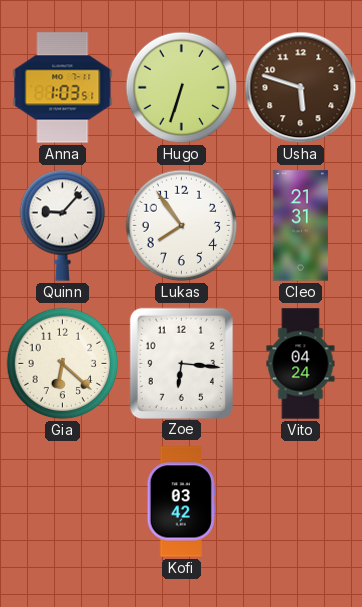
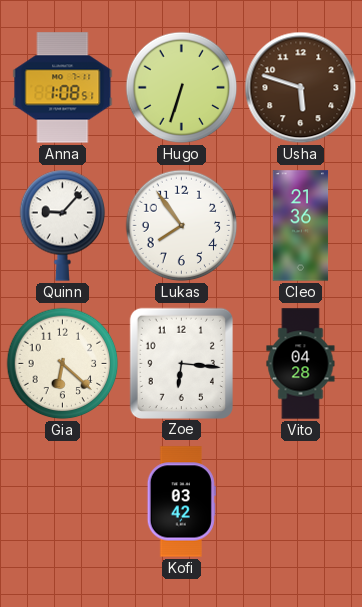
Anna: 1:03 -> 1:08
Cleo: 21:31 -> 21:36
Vito: 04:24 -> 04:28
